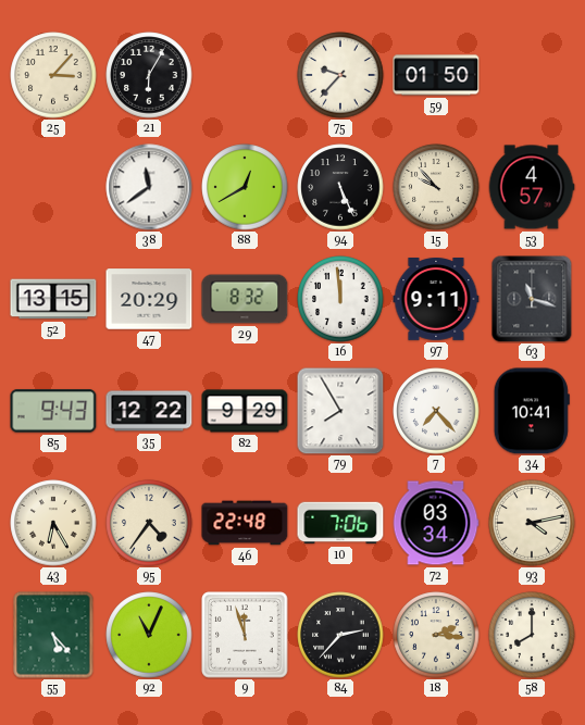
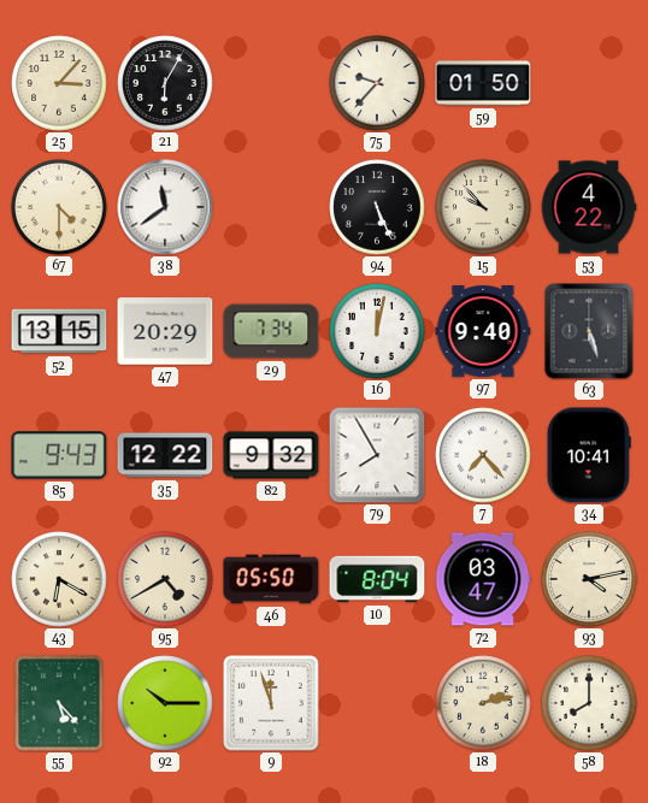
67: none -> 4:30
88: 12:40 -> none
53: 4:57 -> 4:22
29: 8:32 -> 7:34
16: 11:59 -> 12:02
97: 9:11 -> 9:40
63: 11:18 -> 5:27
82: 9:29 -> 9:32
43: 6:25 -> 6:20
95: 4:36 -> 4:40
46: 22:48 -> 05:50
10: 7:06 -> 8:04
72: 03:34 -> 03:47
92: 11:04 -> 10:15
84: 2:37 -> none
18: 2:16 -> 2:13
